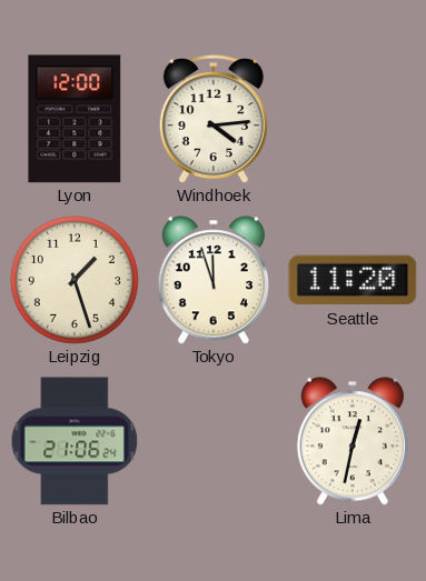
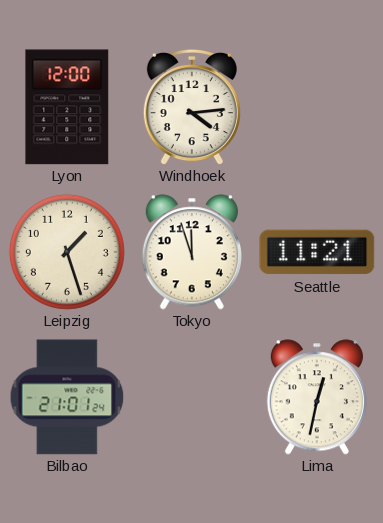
Seattle: 11:20 -> 11:21
Bilbao: 21:06 -> 21:01
